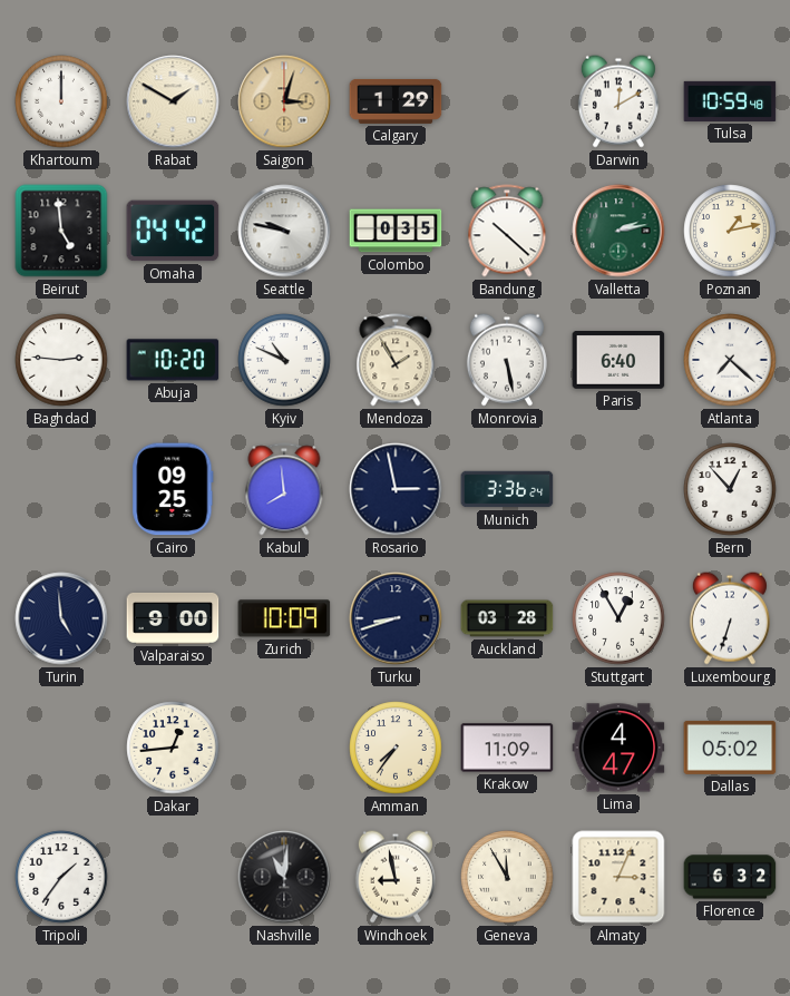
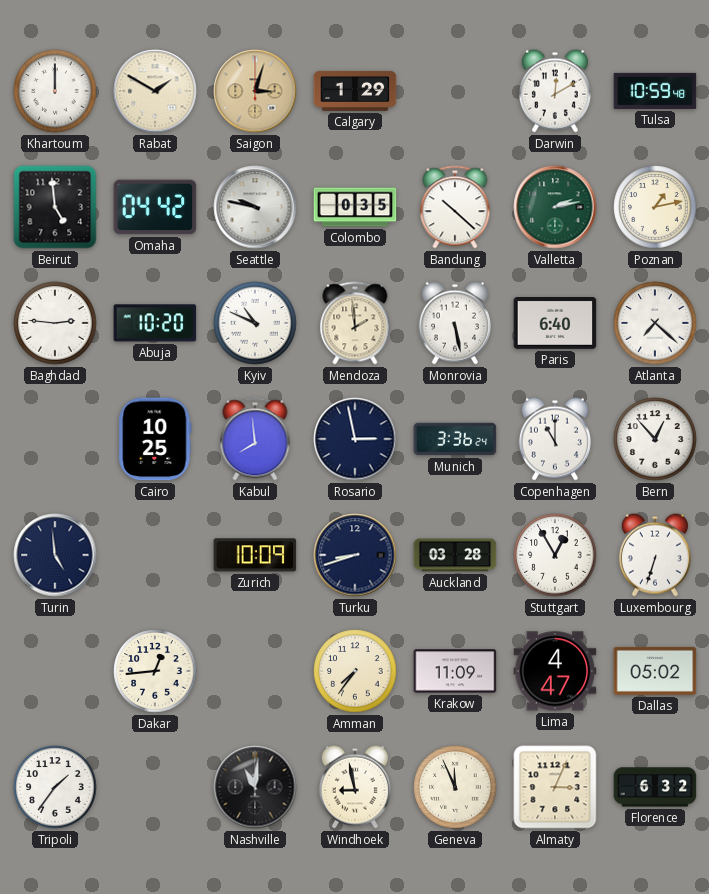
Mendoza: 1:55 -> 1:59
Cairo: 09:25 -> 10:25
Copenhagen: none -> 11:00
Valparaiso: 9:00 -> none
Geneva: 11:55 -> 11:56
